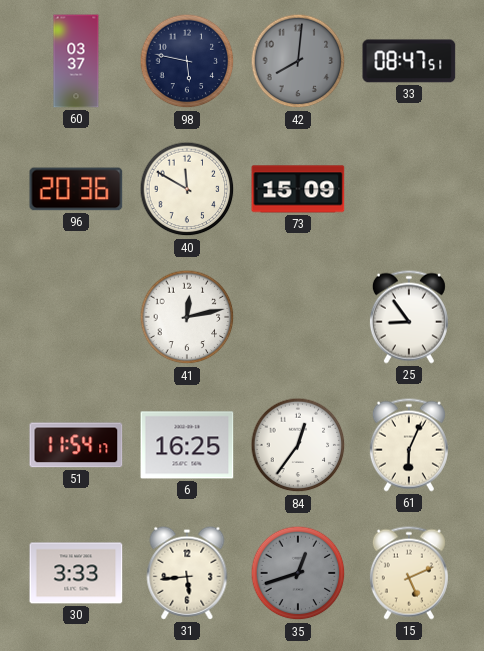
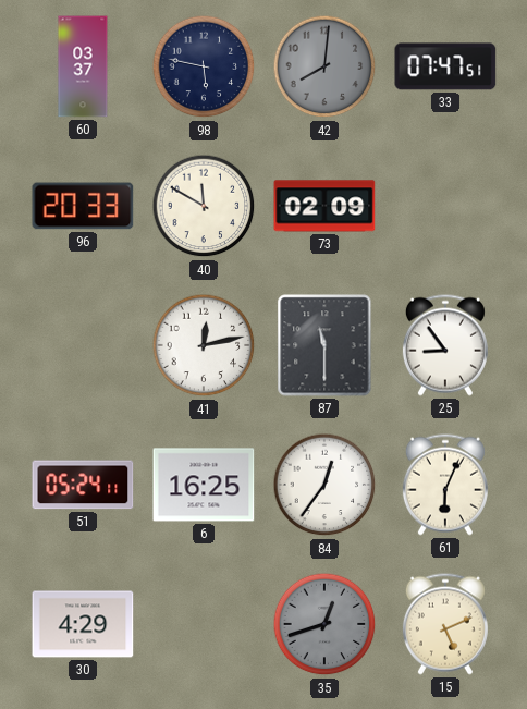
33: 08:47 -> 07:47
96: 20:36 -> 20:33
73: 15:09 -> 02:09
87: none -> 11:30
51: 11:54 -> 05:24
30: 3:33 -> 4:29
31: 5:44 -> none
